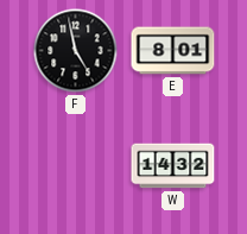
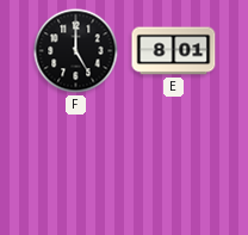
F: 4:58 -> 5:00
W: 14:32 -> none
